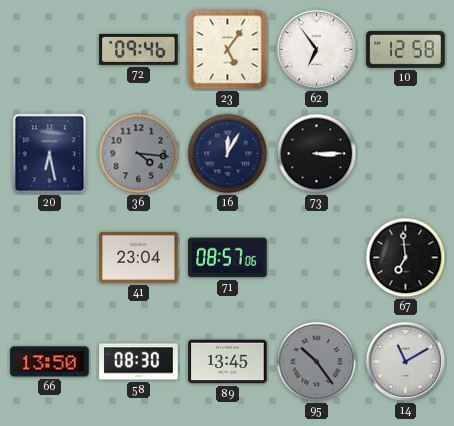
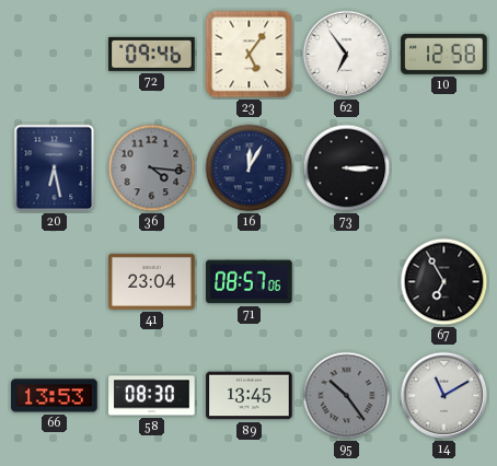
67: 6:59 -> 6:55
66: 13:50 -> 13:53
